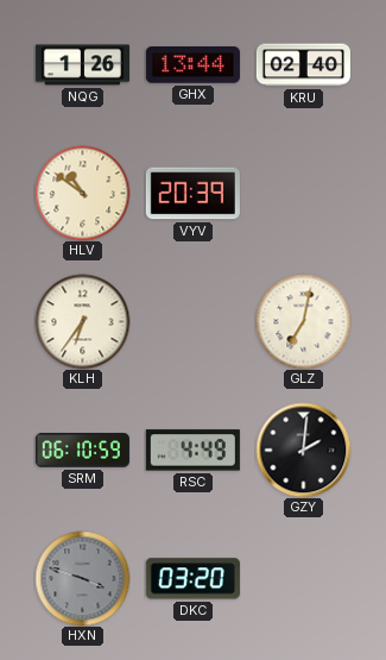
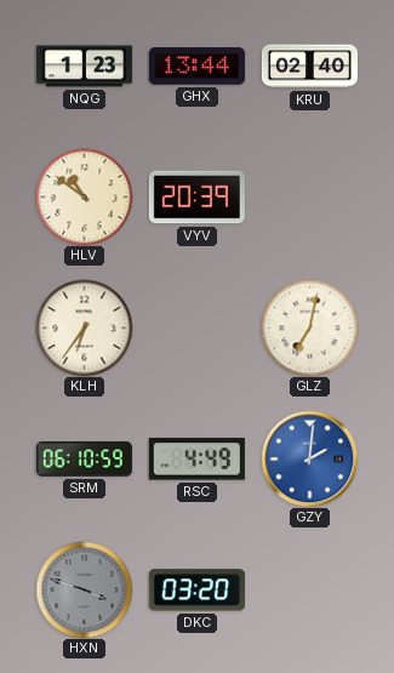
NQG: 1:26 -> 1:23
GZY dial: black -> blue
